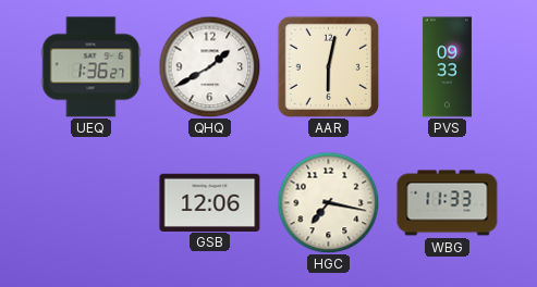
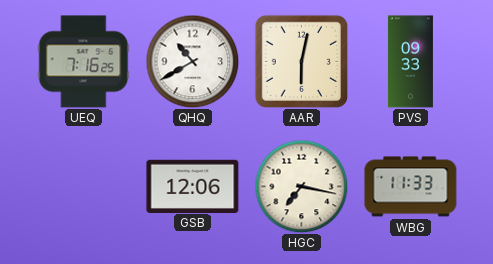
UEQ: 1:36 -> 7:16
QHQ: 1:40 -> 10:40
